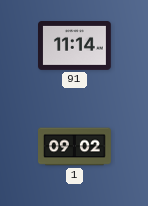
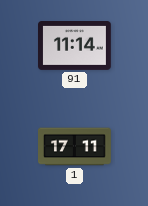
1: 09:02 -> 17:11
